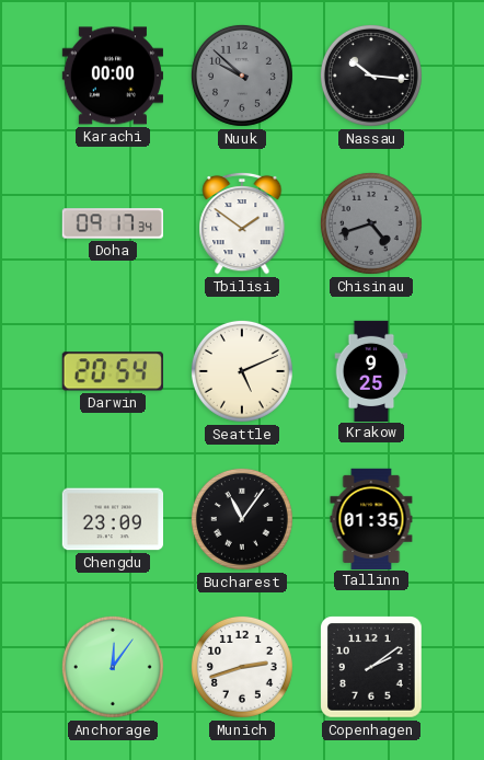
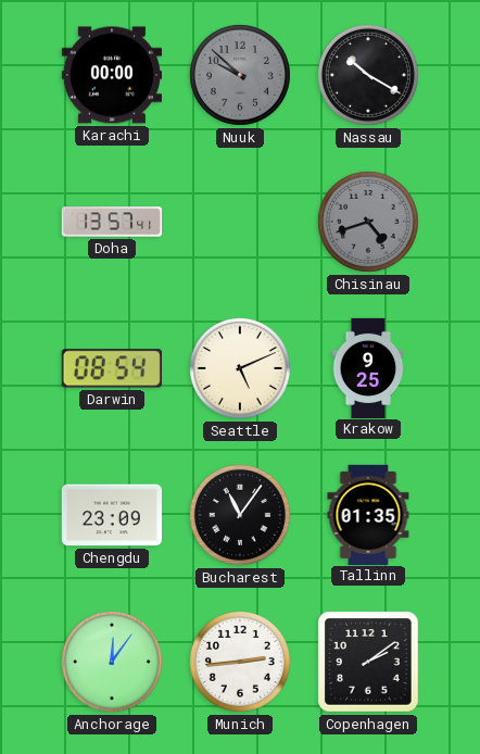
Nassau: 10:16 -> 10:20
Doha: 09:17 -> 13:57
Tbilisi: 1:51 -> none
Darwin: 20:54 -> 08:54
Munich: 2:42 -> 2:44
